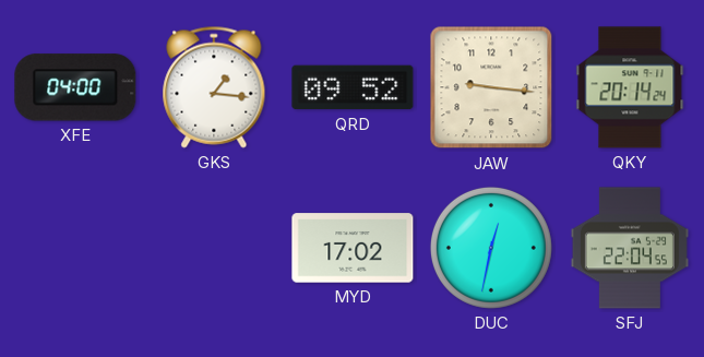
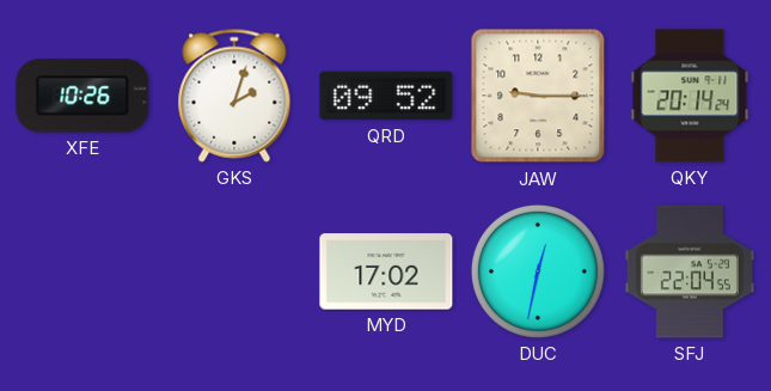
XFE: 04:00 -> 10:26
GKS: 1:16 -> 2:03
JAW: 9:16 -> 9:15
